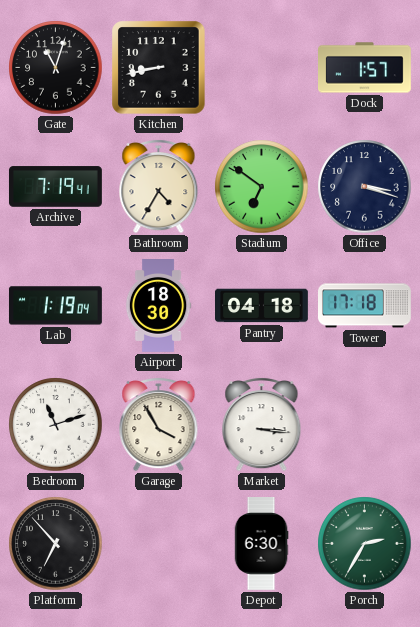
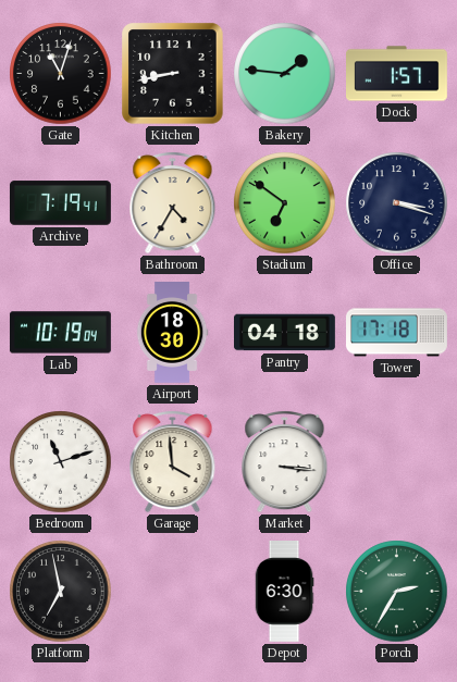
Bakery: none -> 1:46
Lab: 1:19 -> 10:19
Garage: 3:55 -> 3:59
Platform: 6:53 -> 6:58
